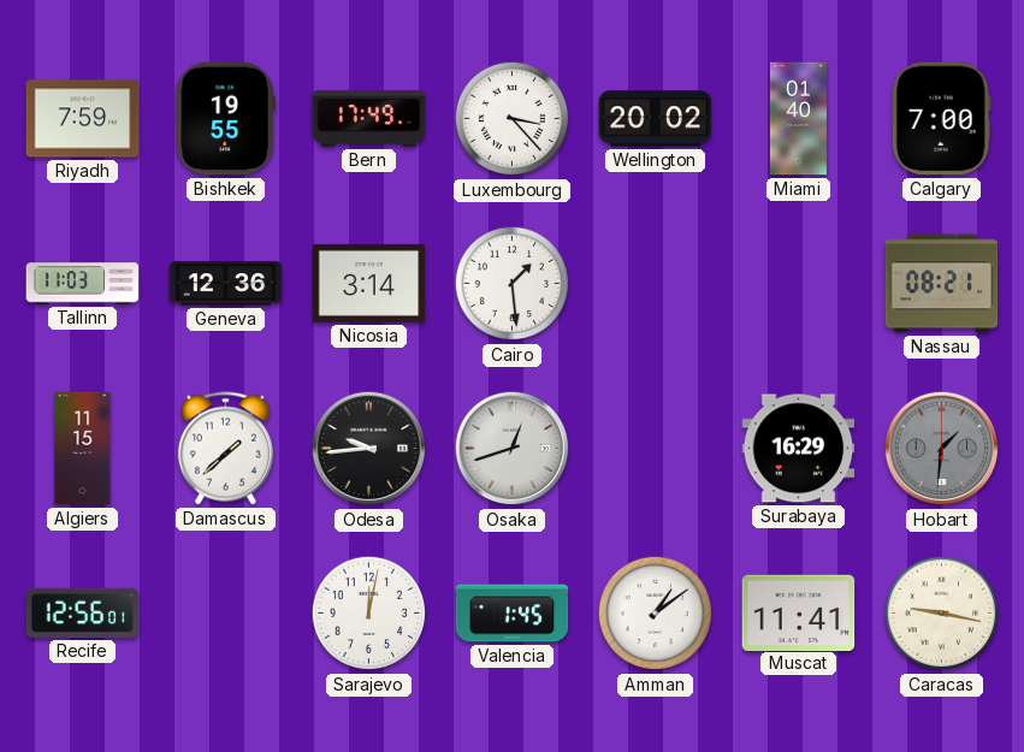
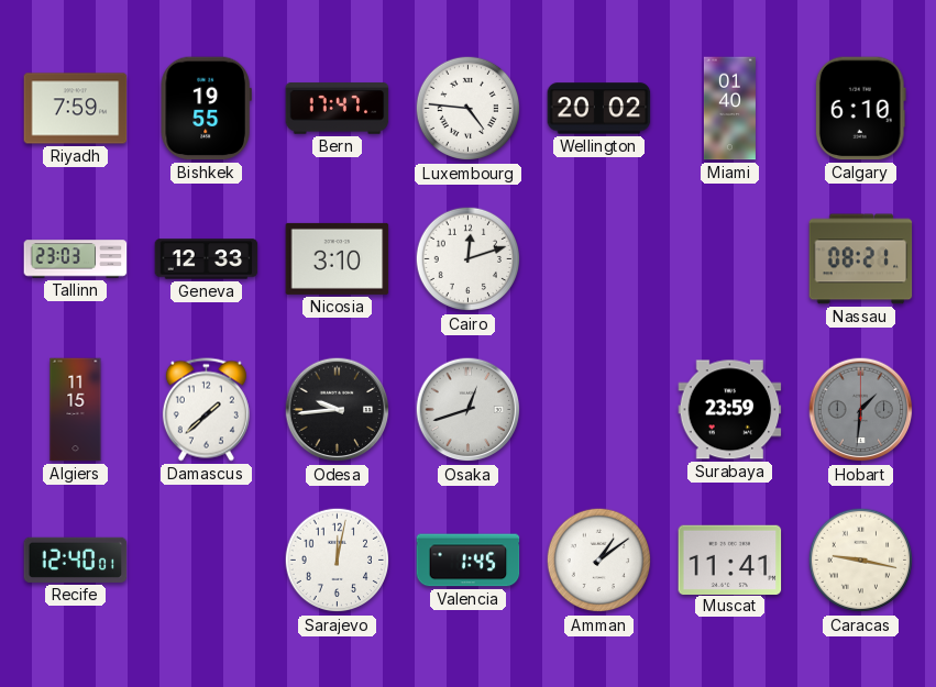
Bern: 17:49 -> 17:47
Luxembourg: 3:23 -> 4:46
Calgary: 7:00 -> 6:10
Tallinn: 11:03 -> 23:03
Geneva: 12:36 -> 12:33
Nicosia: 3:14 -> 3:10
Cairo: 1:29 -> 12:12
Surabaya: 16:29 -> 23:59
Recife: 12:56 -> 12:40
